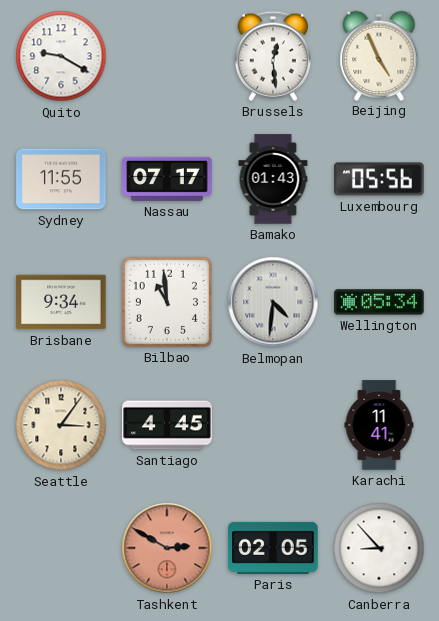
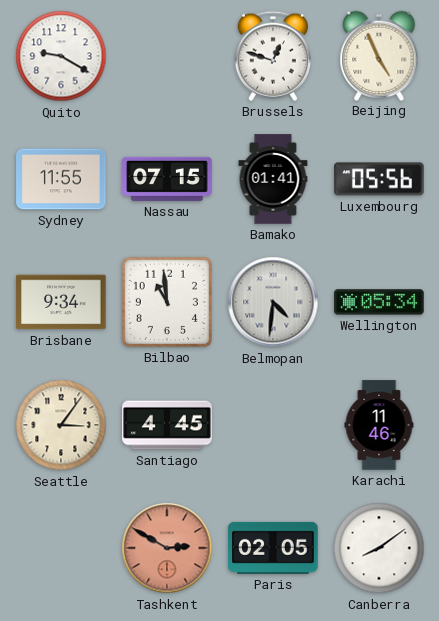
Brussels: 12:29 -> 12:48
Nassau: 07:17 -> 07:15
Bamako: 01:43 -> 01:41
Karachi: 11:41 -> 11:46
Canberra: 8:53 -> 8:09
